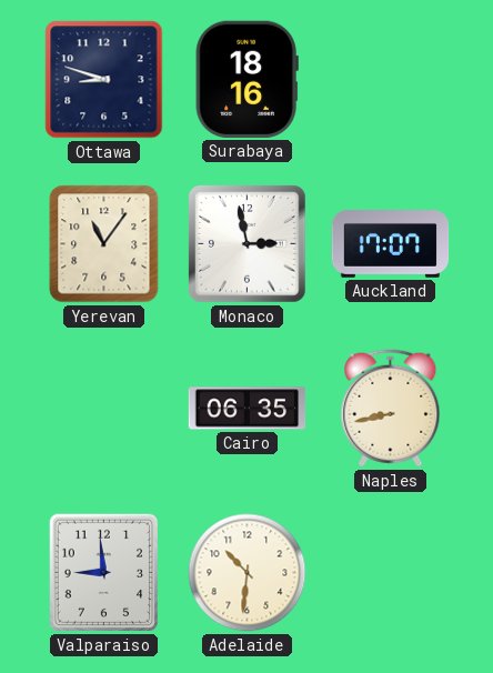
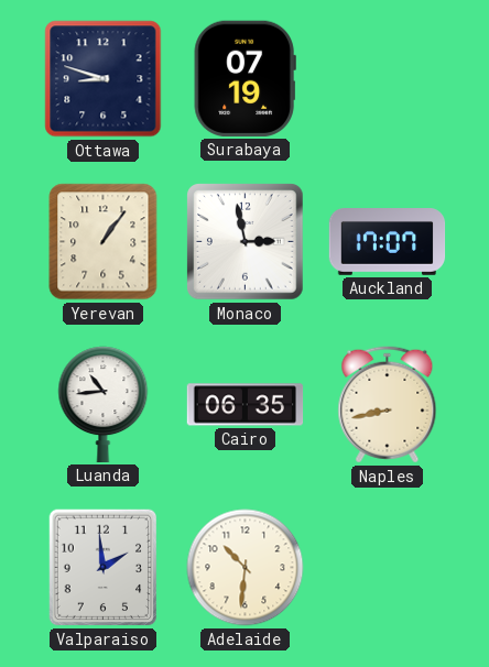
Surabaya: 18:16 -> 07:19
Yerevan: 11:06 -> 1:06
Luanda: none -> 10:44
Valparaiso: 8:59 -> 1:59
